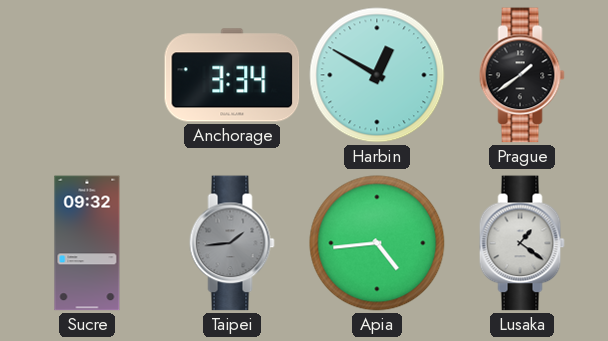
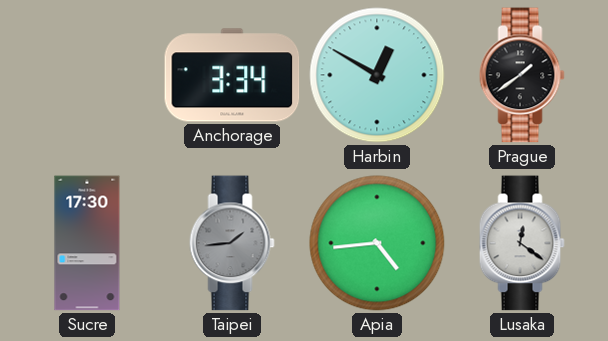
Sucre: 09:32 -> 17:30
Lusaka: 1:21 -> 12:21
